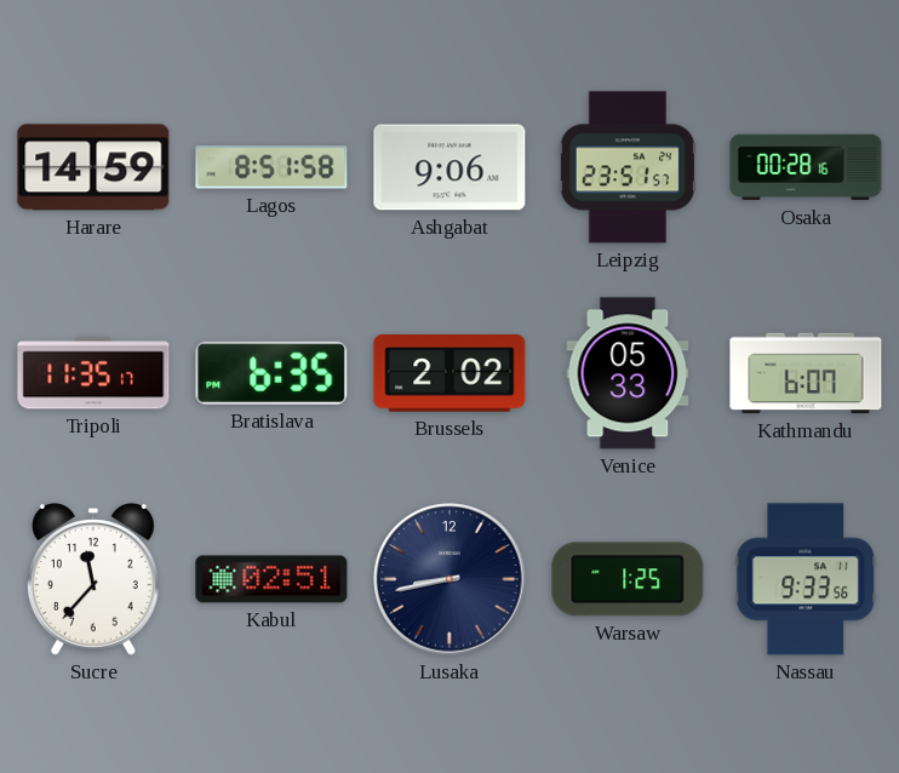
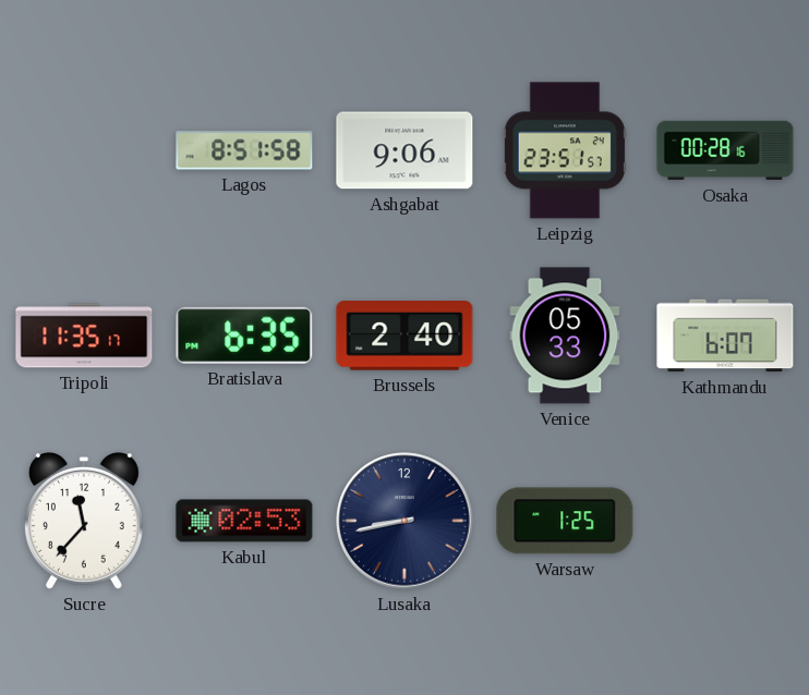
Harare: 14:59 -> none
Brussels: 2:02 -> 2:40
Kabul: 02:51 -> 02:53
Nassau: 9:33 -> none
